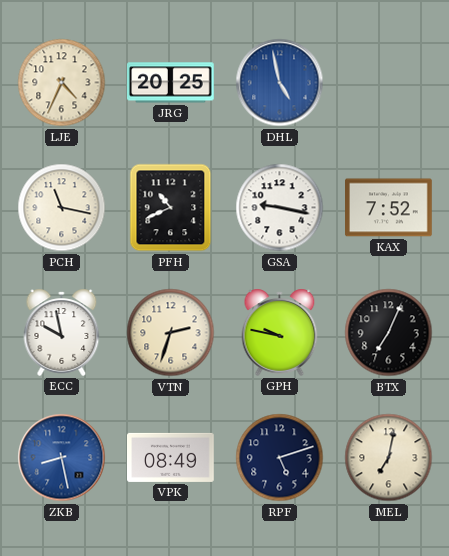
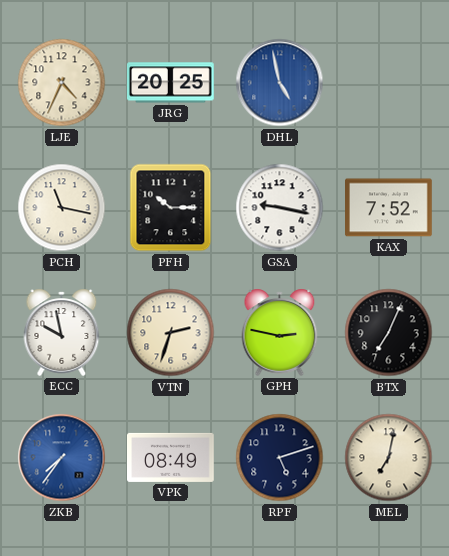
PFH: 10:41 -> 10:15
GPH: 9:47 -> 2:47
ZKB: 8:28 -> 7:36
